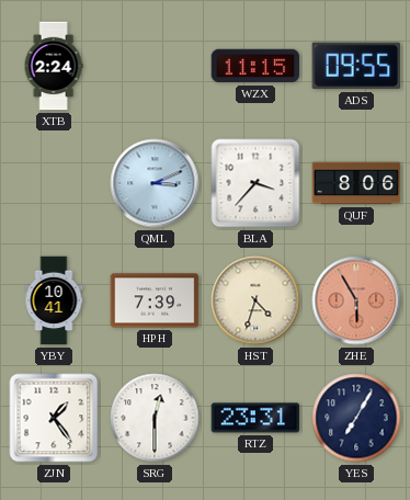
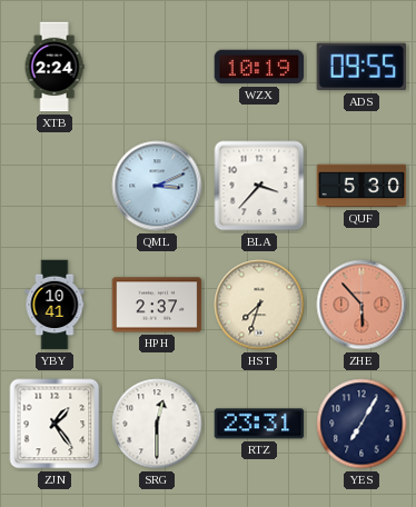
WZX: 11:15 -> 10:19
QUF: 8:06 -> 5:30
HPH: 7:39 -> 2:37
HST: 4:33 -> 7:33
ZHE: 5:55 -> 5:53
